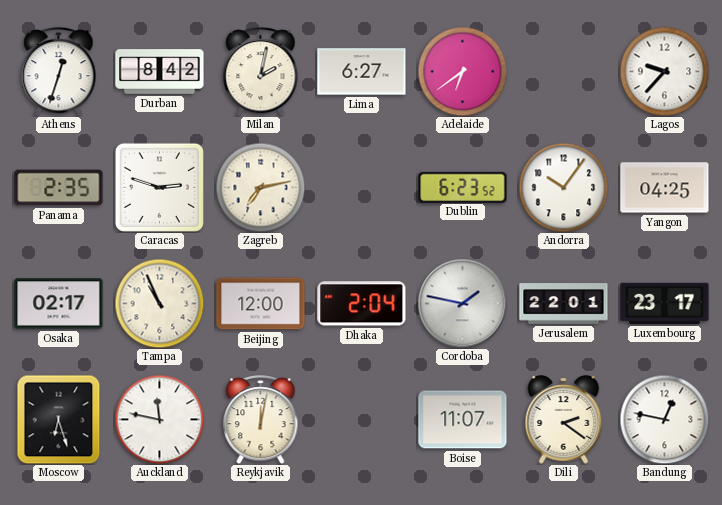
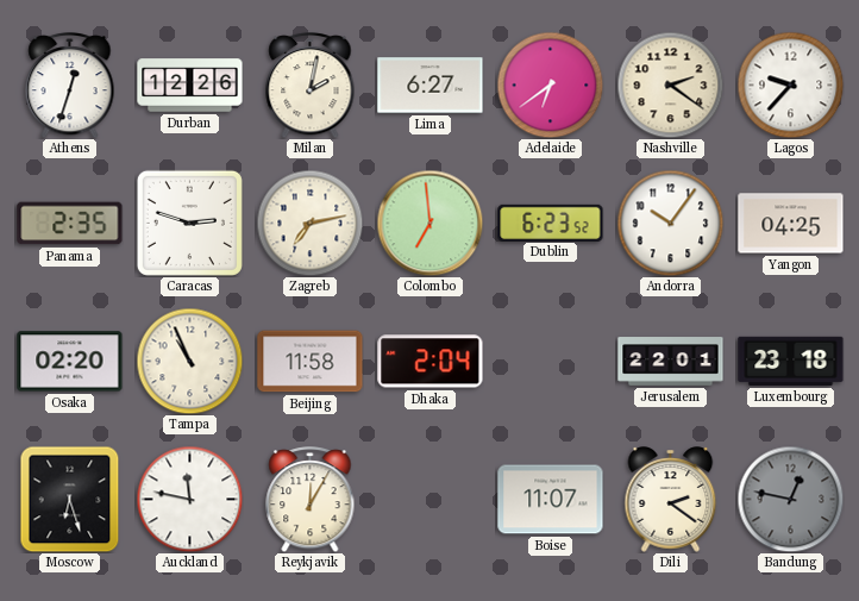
Durban: 8:42 -> 12:26
Nashville: none -> 2:21
Colombo: none -> 6:59
Osaka: 02:17 -> 02:20
Beijing: 12:00 -> 11:58
Cordoba: 1:47 -> none
Luxembourg: 23:17 -> 23:18
Reykjavik: 12:02 -> 12:05
Bandung dial: white -> grey
